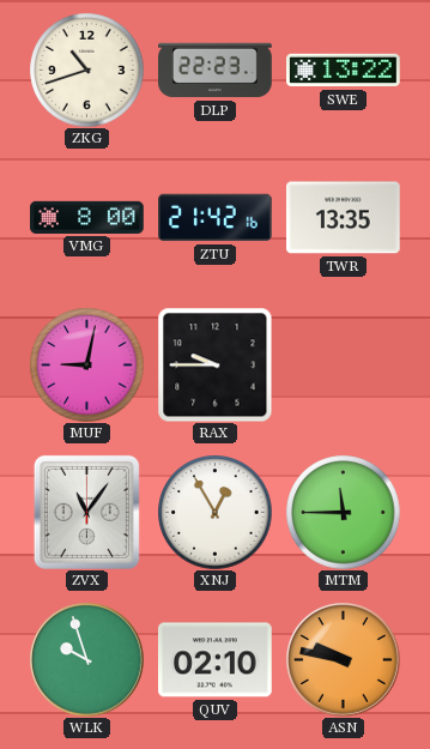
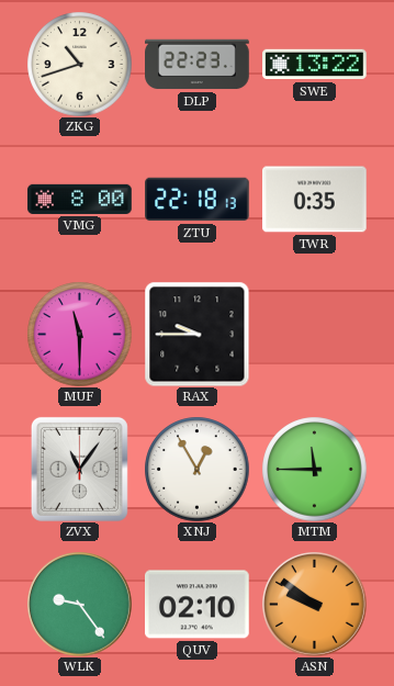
ZTU: 21:42 -> 22:18
TWR: 13:35 -> 0:35
MUF: 9:02 -> 11:30
WLK: 9:57 -> 9:24
ASN: 9:47 -> 9:51
